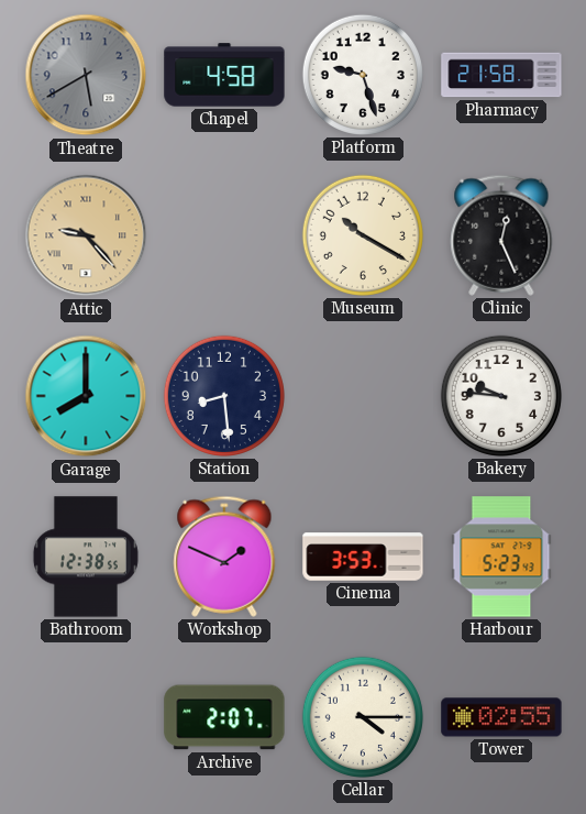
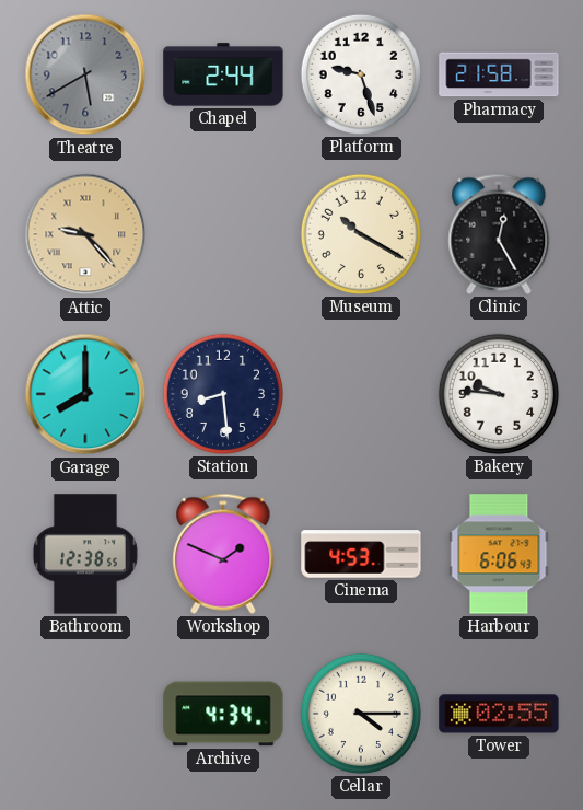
Chapel: 4:58 -> 2:44
Clinic: 12:26 -> 12:25
Cinema: 3:53 -> 4:53
Harbour: 5:23 -> 6:06
Archive: 2:07 -> 4:34
